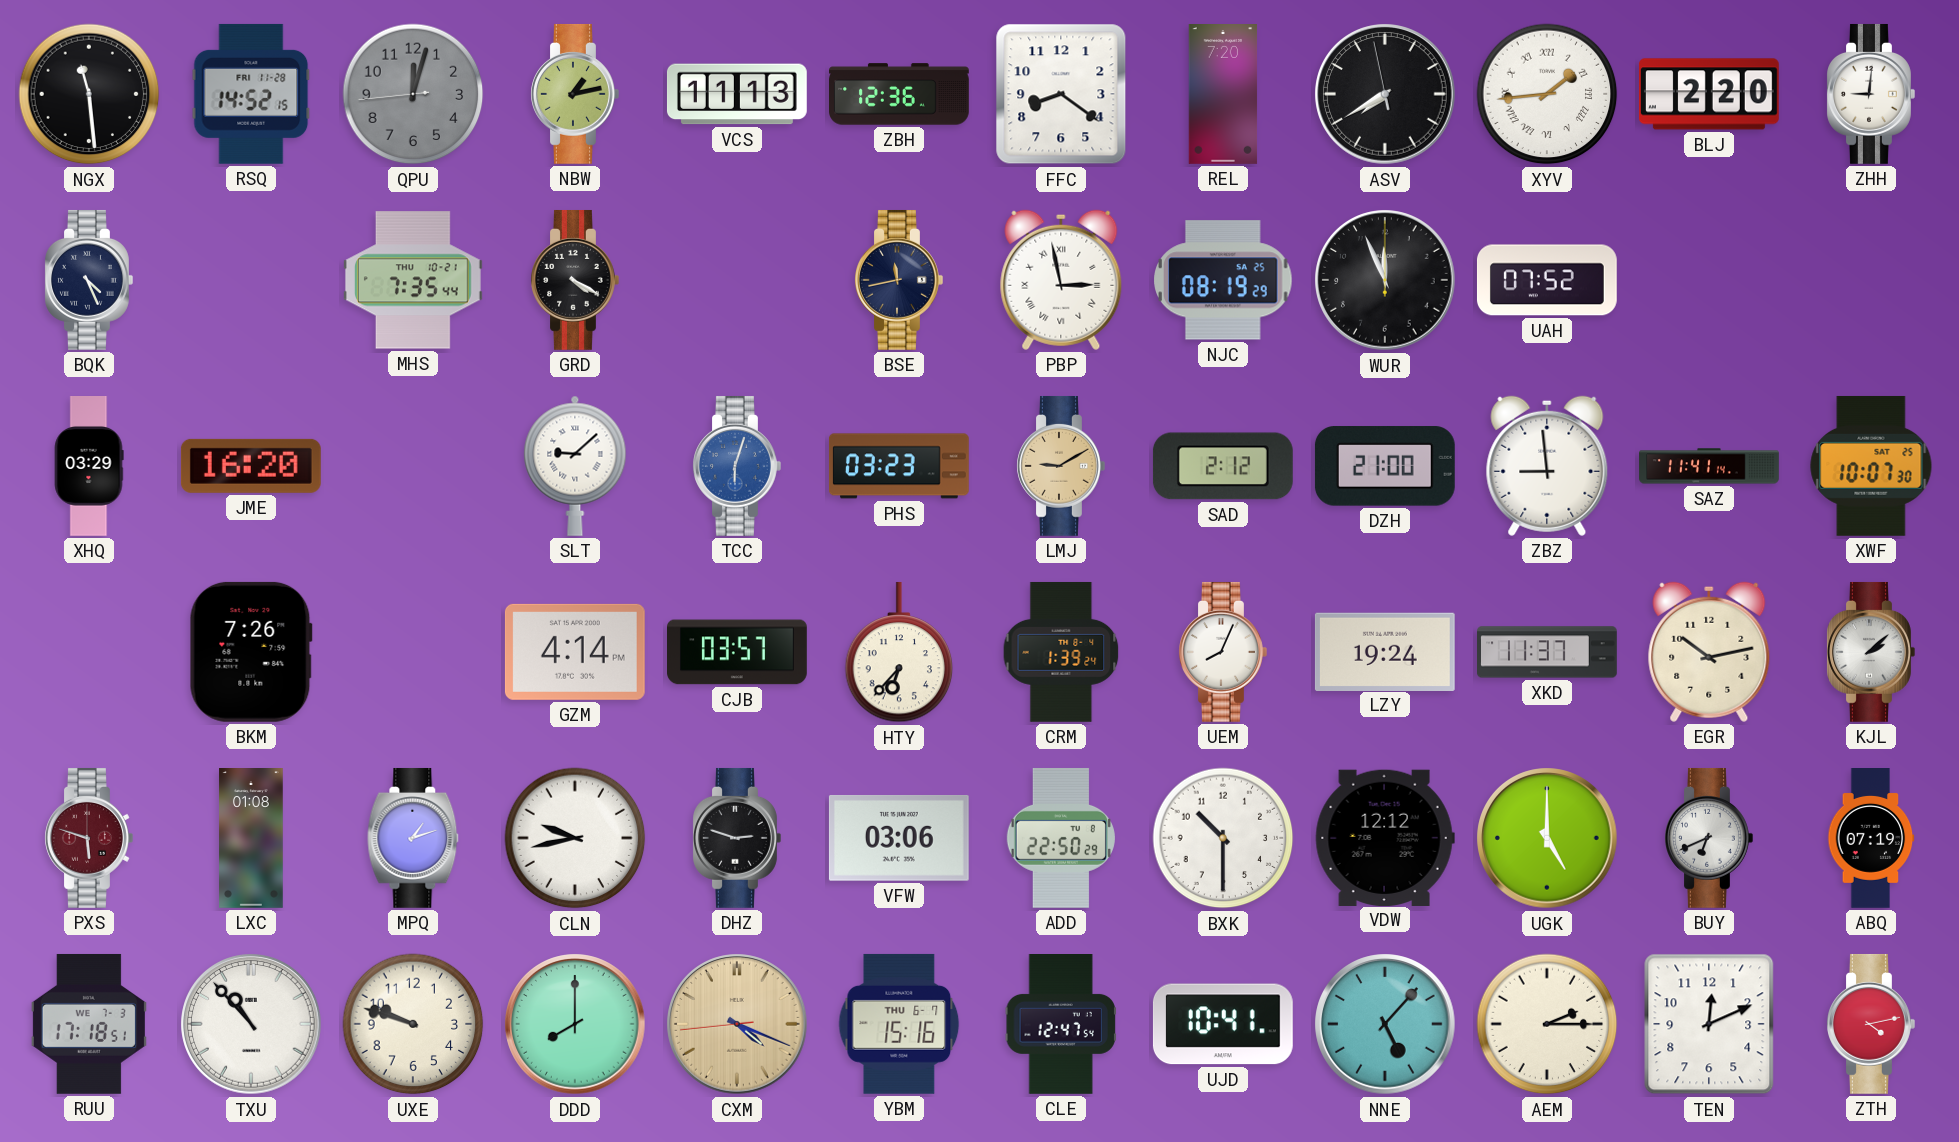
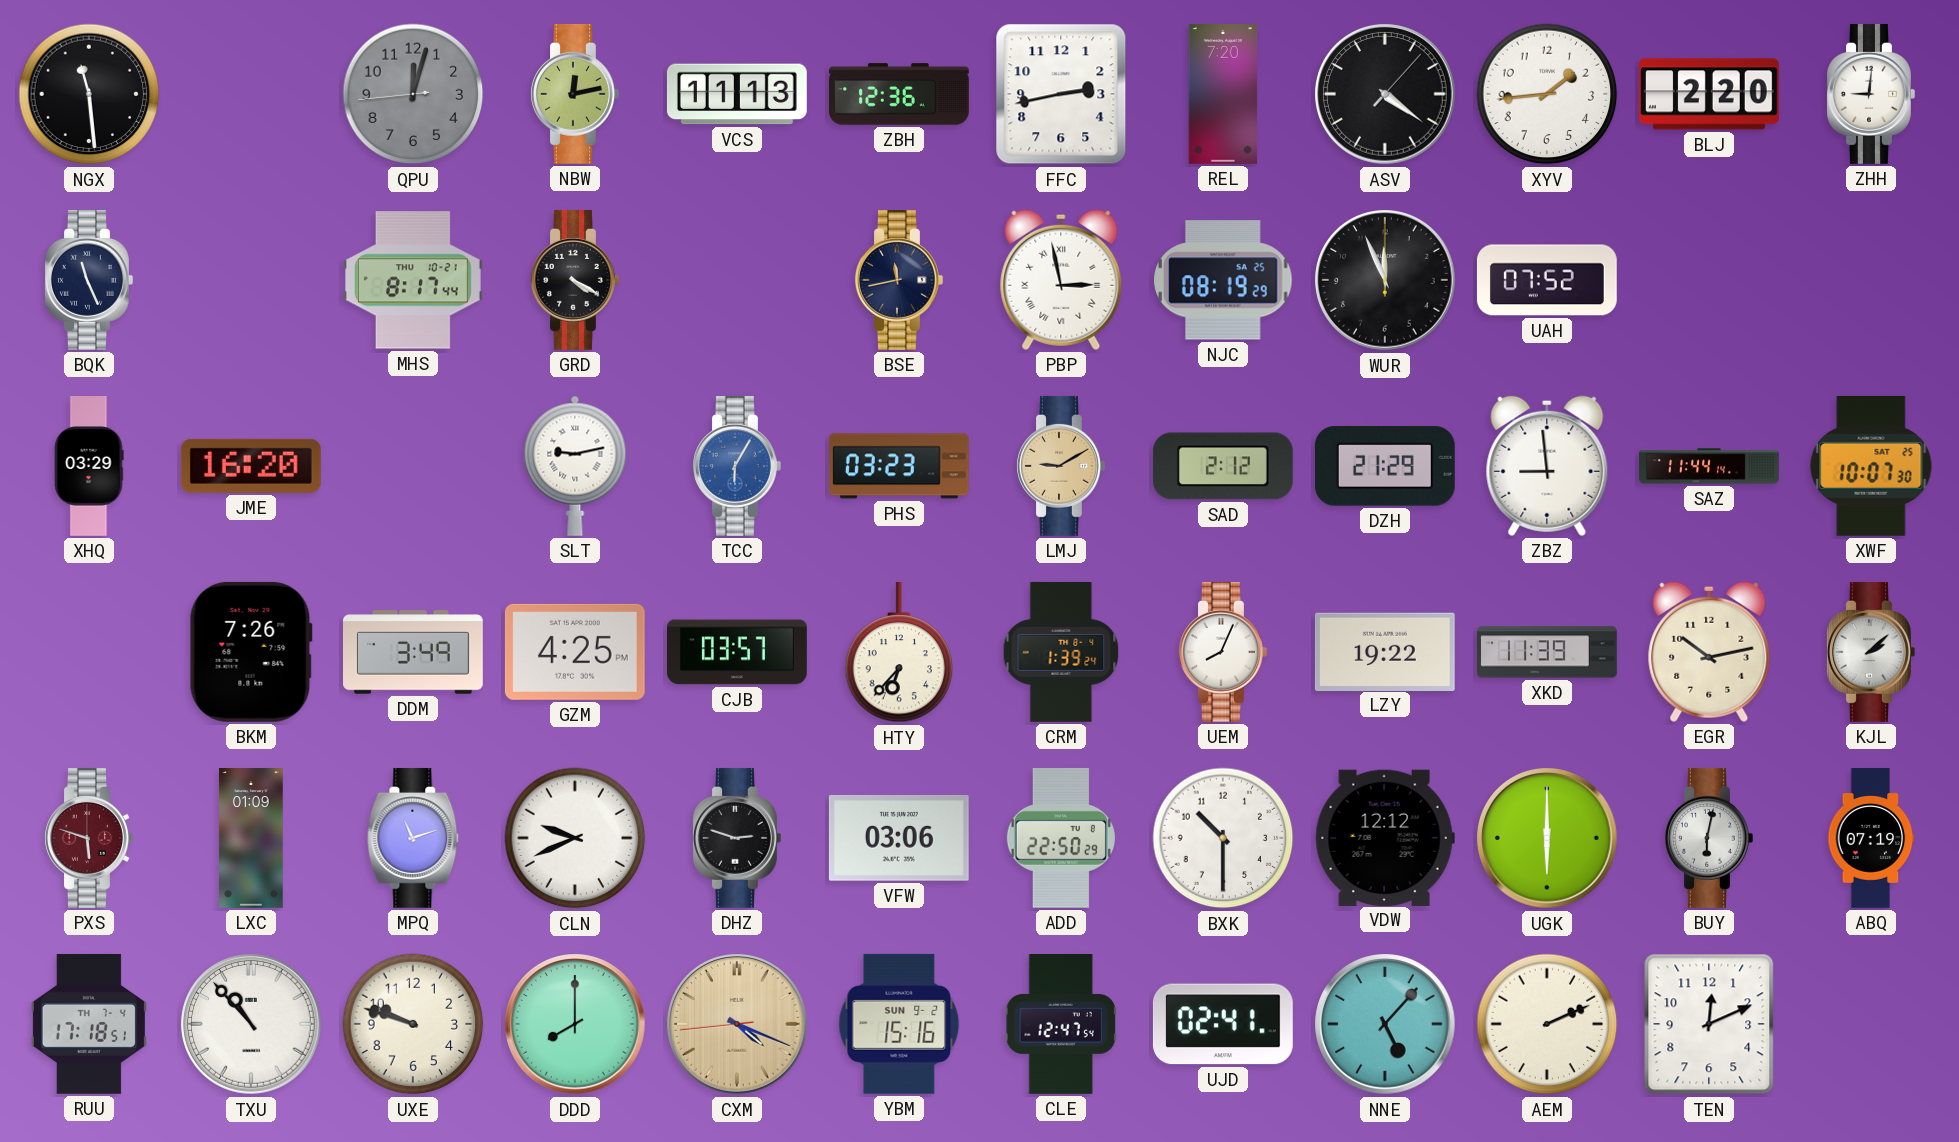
RSQ: 14:52 -> none
NBW: 1:13 -> 12:13
FFC: 8:21 -> 2:43
ASV: 7:39 -> 4:21
XYV numerals: Roman -> Arabic
BQK: 4:26 -> 11:26
MHS: 7:35 -> 8:17
SLT: 9:08 -> 9:13
TCC: 6:03 -> 6:05
DZH: 21:00 -> 21:29
SAZ: 11:41 -> 11:44
DDM: none -> 3:49
GZM: 4:14 -> 4:25
LZY: 19:24 -> 19:22
XKD: 11:37 -> 11:39
LXC: 01:08 -> 01:09
MPQ: 1:12 -> 11:12
CLN: 9:43 -> 9:41
UGK: 5:00 -> 6:00
BUY: 6:41 -> 6:02
RUU date: WE 7-3 -> TH 7-4
YBM date: THU 6-7 -> SUN 9-2
UJD: 10:41 -> 02:41
AEM: 2:15 -> 2:11
ZTH: 4:13 -> none
